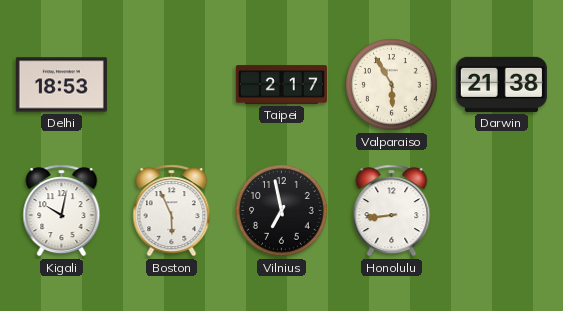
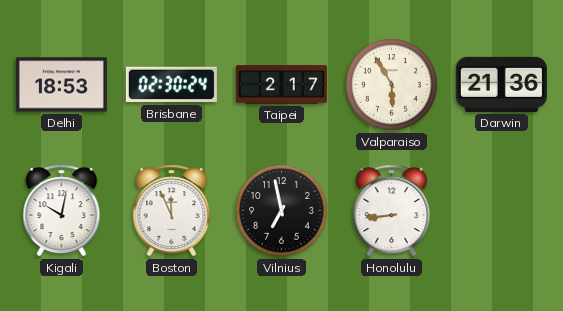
Brisbane: none -> 02:30
Darwin: 21:38 -> 21:36
Boston: 5:56 -> 11:56
